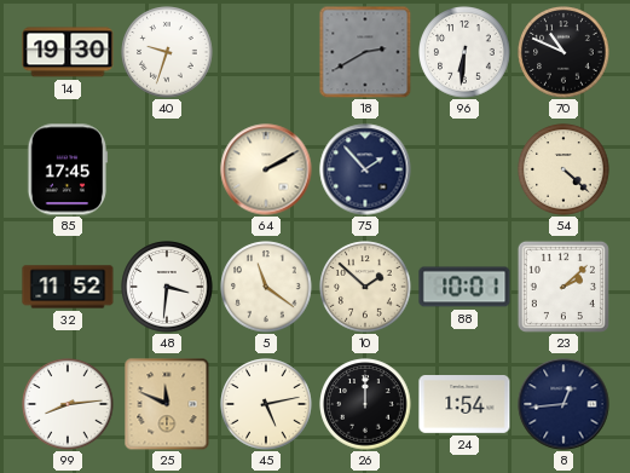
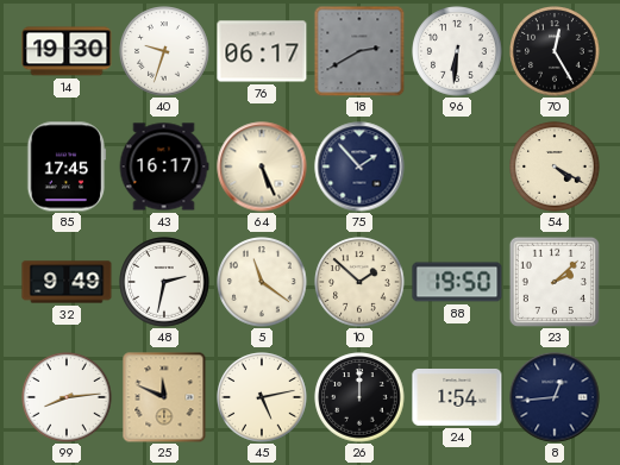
76: none -> 06:17
70: 10:49 -> 12:25
43: none -> 16:17
64: 2:10 -> 5:26
54: 4:22 -> 4:20
32: 11:52 -> 9:49
48: 3:31 -> 2:32
88: 10:01 -> 19:50
